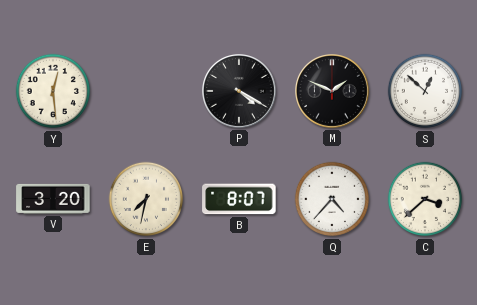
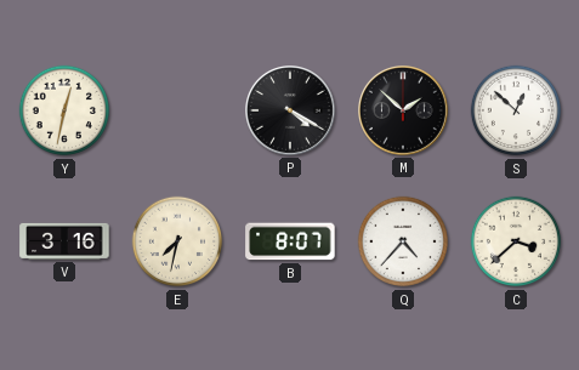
Y: 12:29 -> 12:32
M: 1:49 -> 1:52
V: 3:20 -> 3:16
